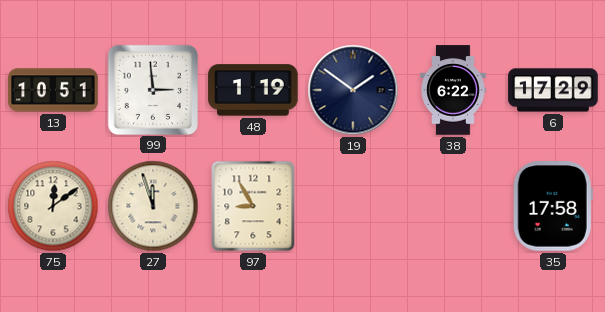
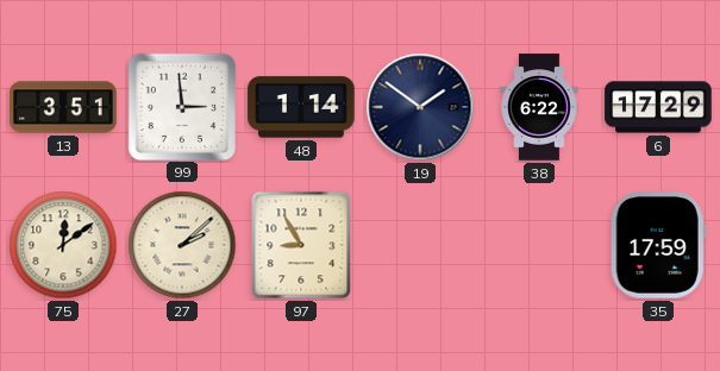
13: 10:51 -> 3:51
48: 1:19 -> 1:14
27: 11:57 -> 2:08
35: 17:58 -> 17:59
